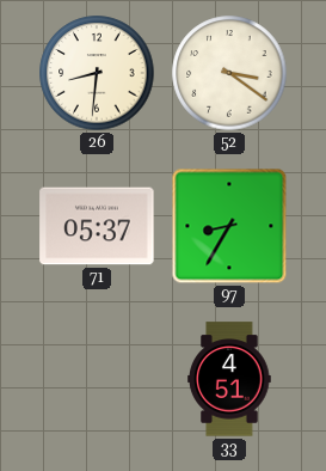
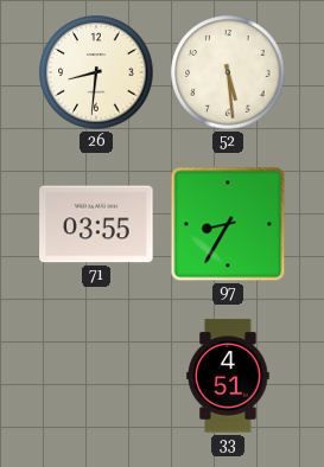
52: 3:21 -> 5:29
71: 05:37 -> 03:55
